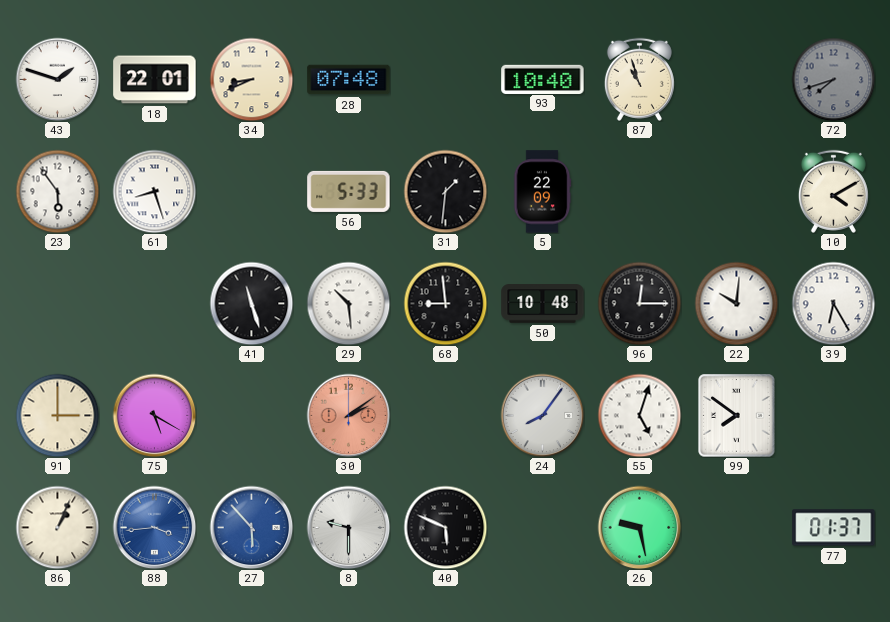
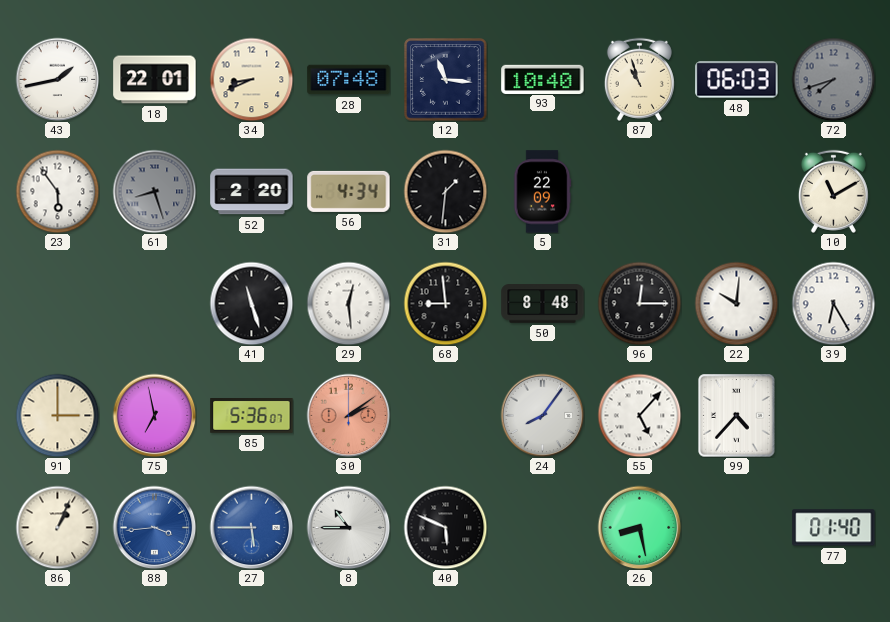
43: 1:48 -> 1:43
12: none -> 11:16
48: none -> 06:03
61 dial: white -> grey
52: none -> 2:20
56: 5:33 -> 4:34
10: 4:10 -> 11:10
29: 10:29 -> 12:29
50: 10:48 -> 8:48
75: 5:20 -> 6:58
85: none -> 5:36
55: 5:03 -> 5:07
99: 7:51 -> 4:37
27: 5:53 -> 5:45
8: 9:30 -> 10:45
26: 9:28 -> 8:28
77: 01:37 -> 01:40
